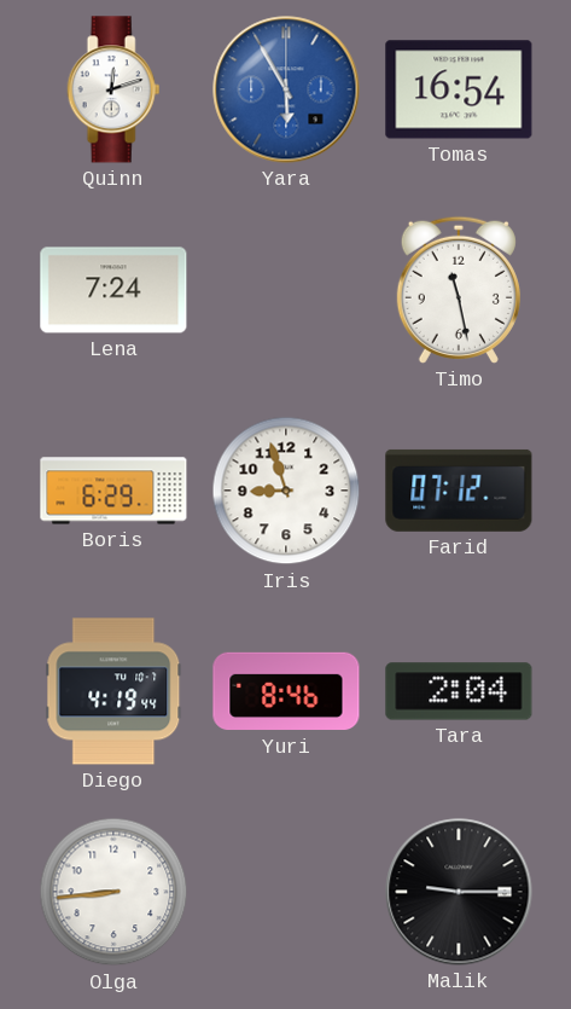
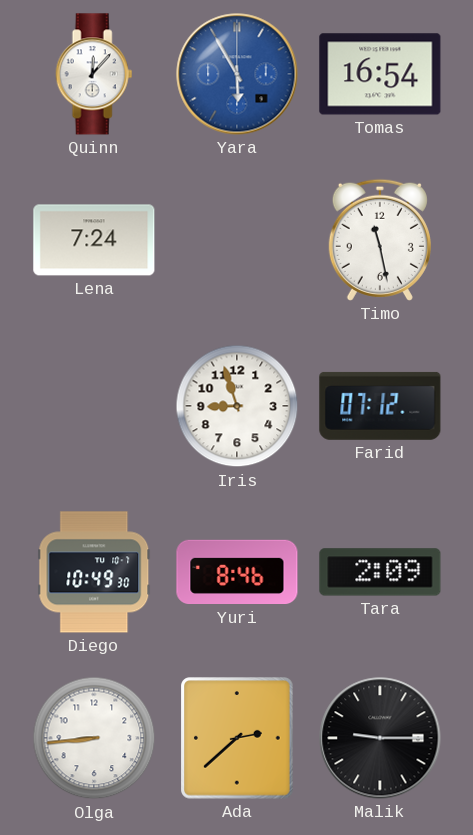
Quinn: 12:12 -> 12:07
Boris: 6:29 -> none
Diego: 4:19 -> 10:49
Tara: 2:04 -> 2:09
Ada: none -> 2:38
